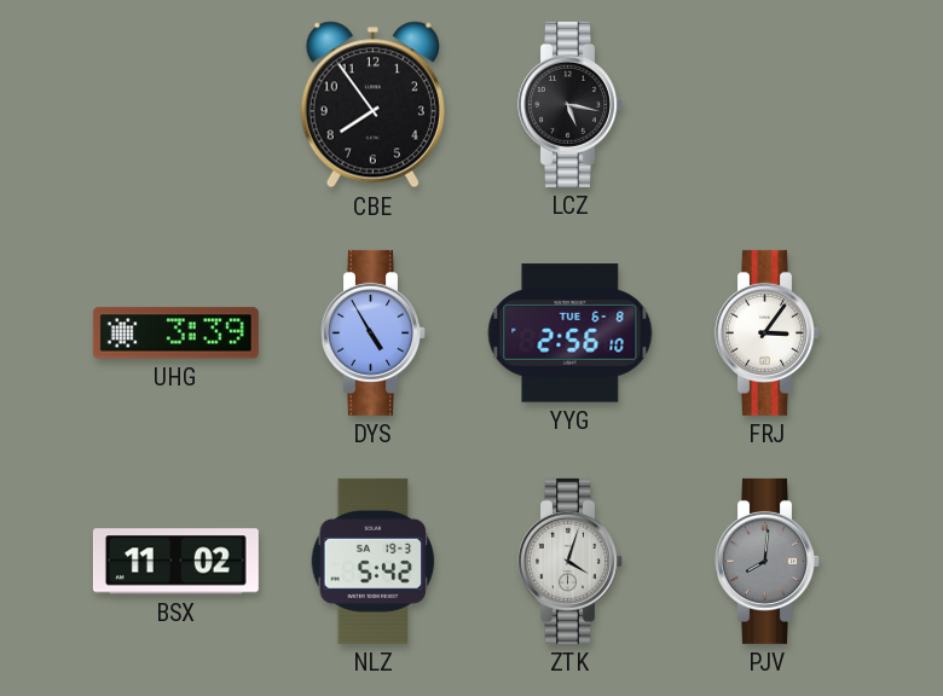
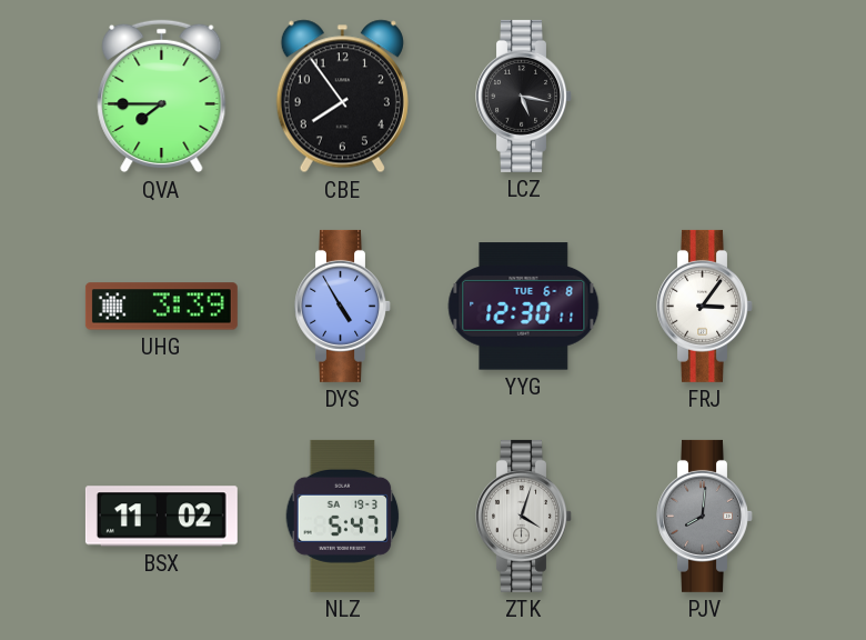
QVA: none -> 7:45
YYG: 2:56 -> 12:30
NLZ: 5:42 -> 5:47
